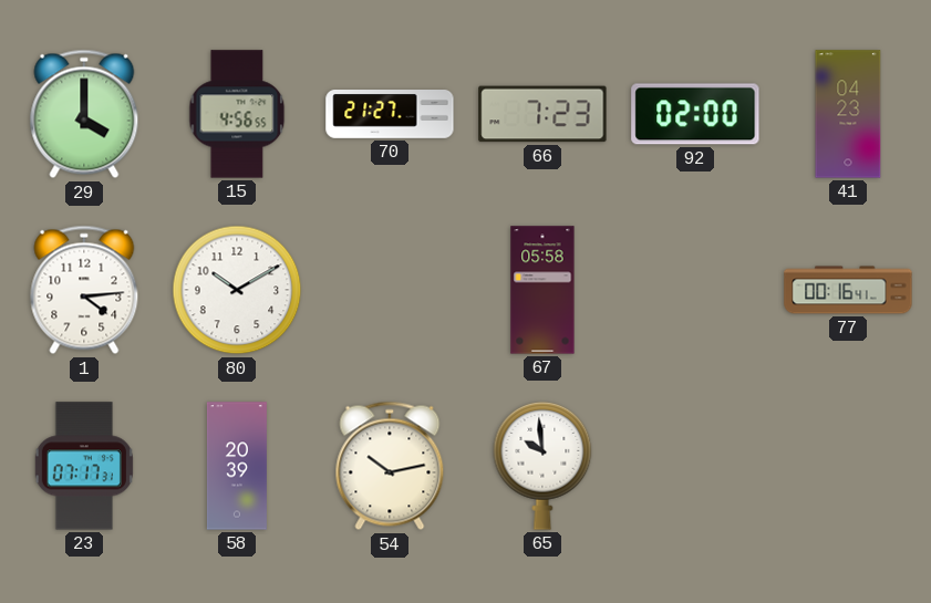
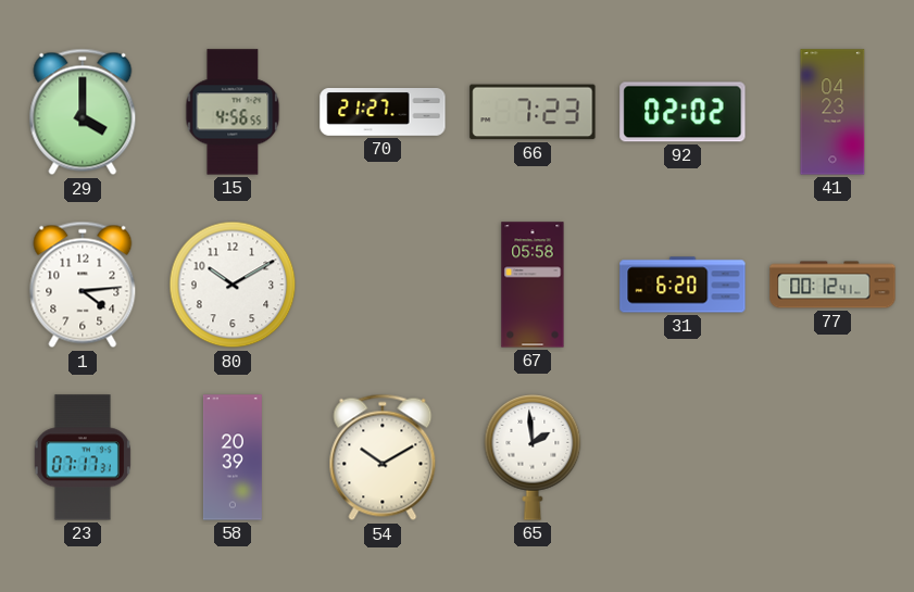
92: 02:00 -> 02:02
31: none -> 6:20
77: 00:16 -> 00:12
54: 10:13 -> 10:10
65: 9:59 -> 1:59
